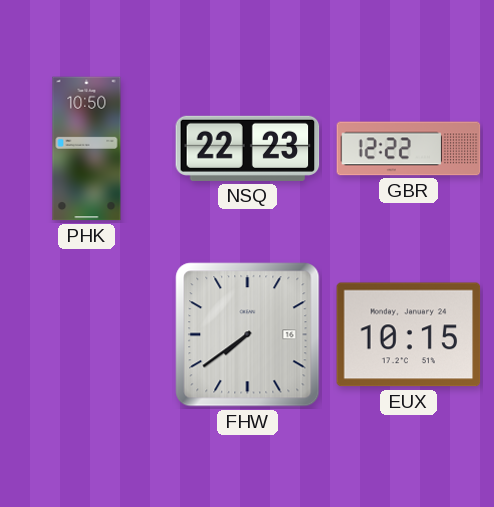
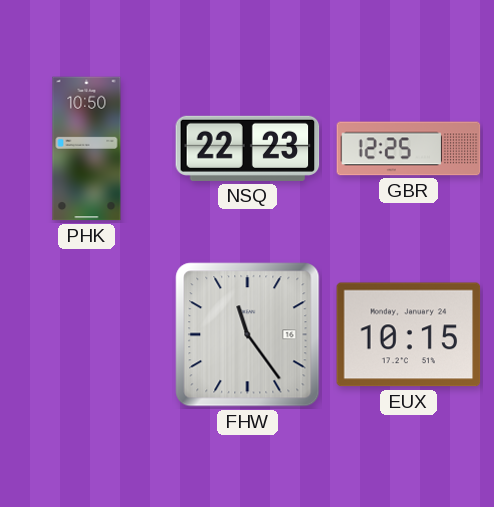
GBR: 12:22 -> 12:25
FHW: 7:39 -> 11:24
